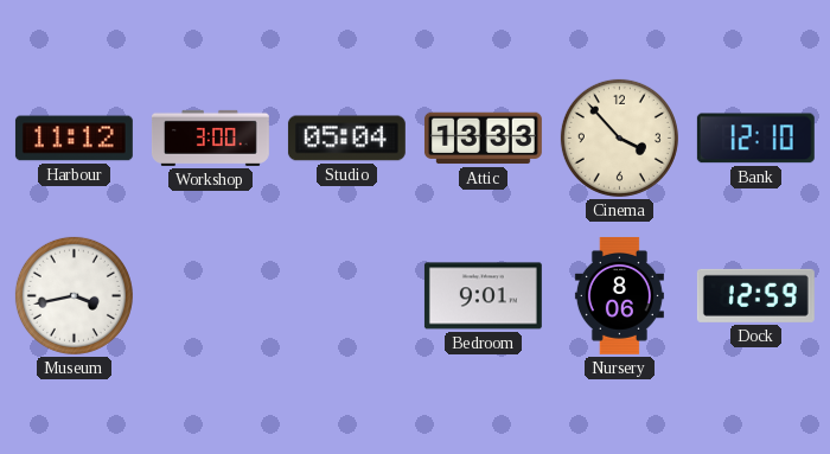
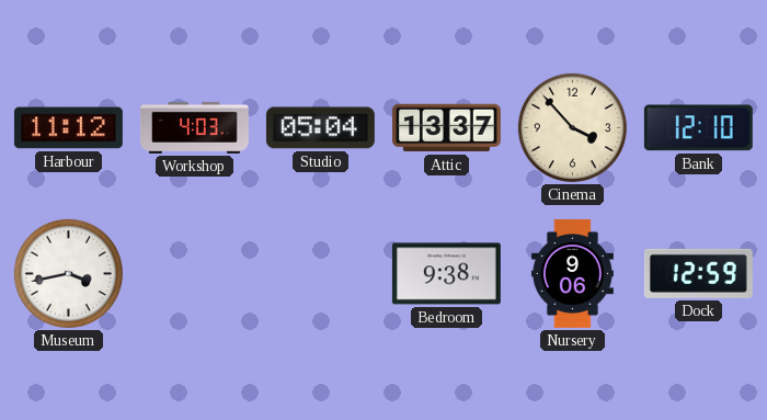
Workshop: 3:00 -> 4:03
Attic: 13:33 -> 13:37
Bedroom: 9:01 -> 9:38
Nursery: 8:06 -> 9:06
